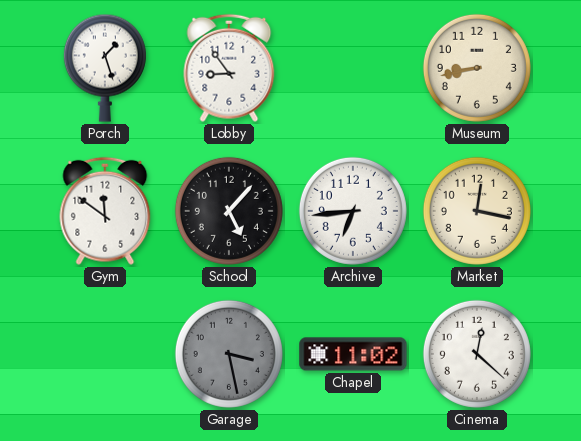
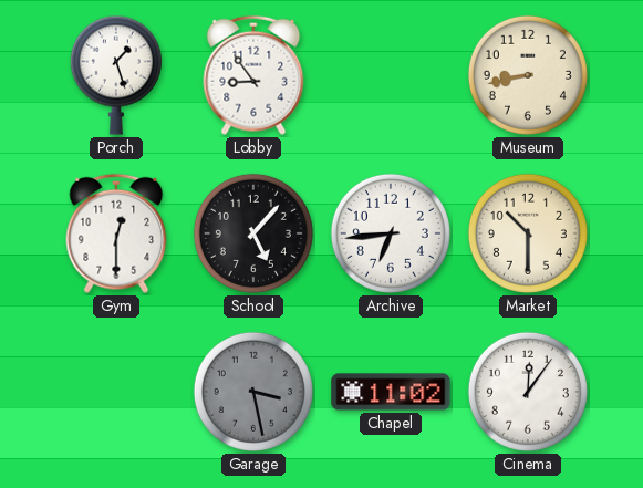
Gym: 11:51 -> 12:30
Market: 12:17 -> 10:30
Cinema: 12:22 -> 12:06
